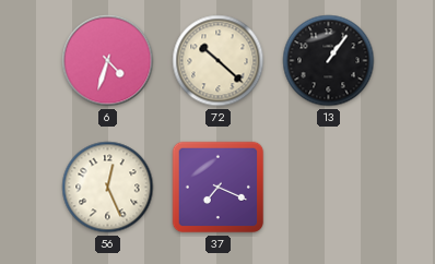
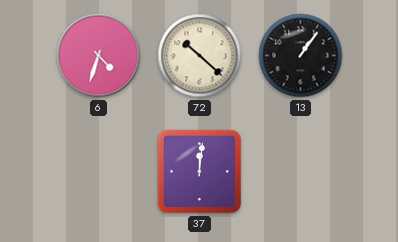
56: 12:26 -> none
37: 7:19 -> 12:01
